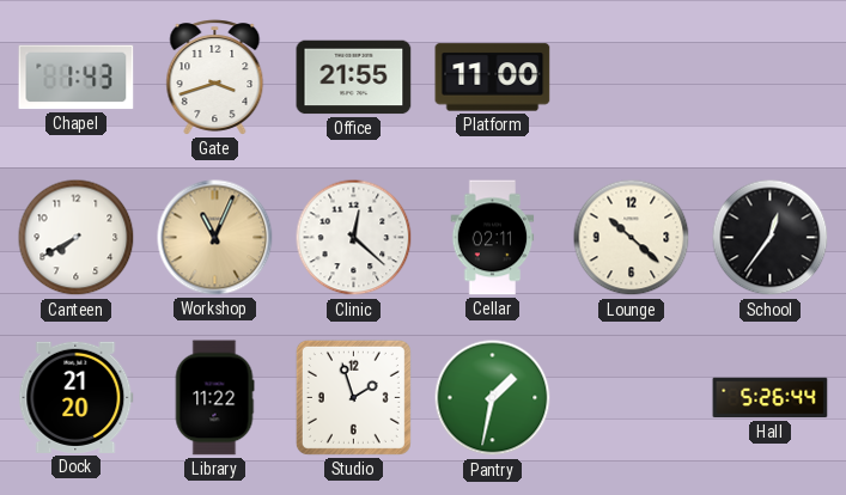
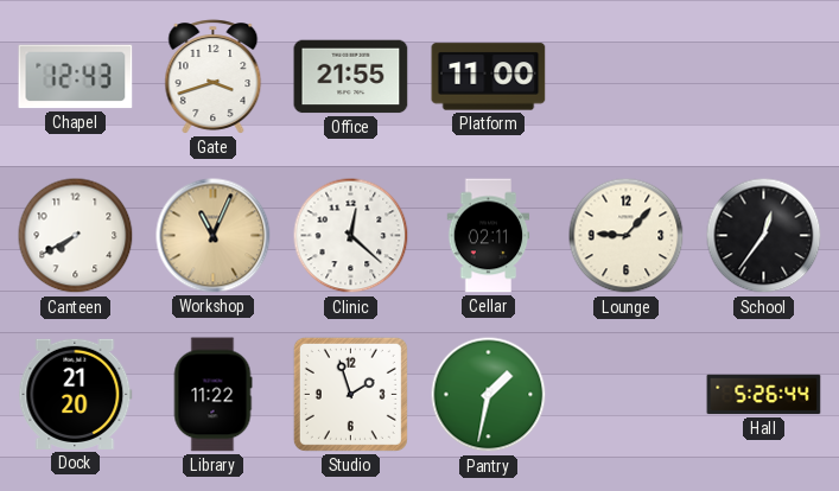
Chapel: 1:43 -> 12:43
Lounge: 10:22 -> 9:07
